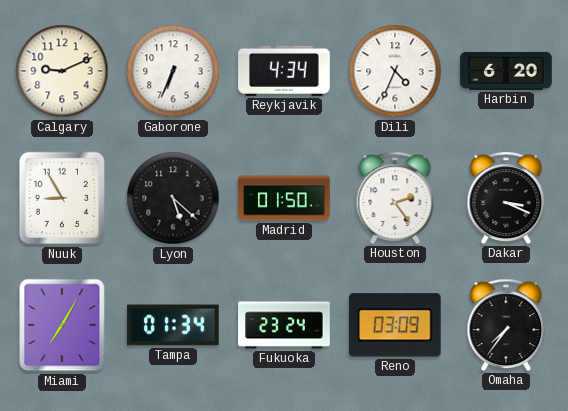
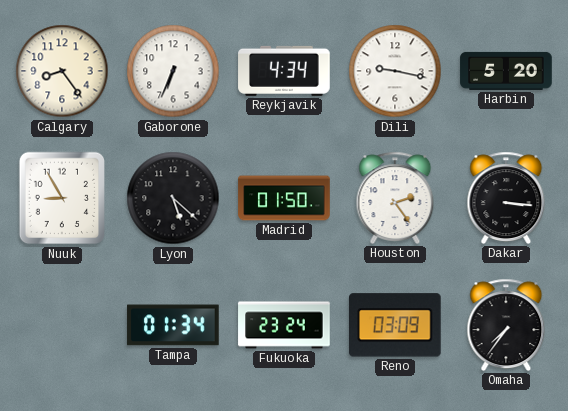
Calgary: 9:11 -> 8:24
Dili: 4:34 -> 9:17
Harbin: 6:20 -> 5:20
Dakar: 3:19 -> 3:16
Miami: 7:05 -> none
